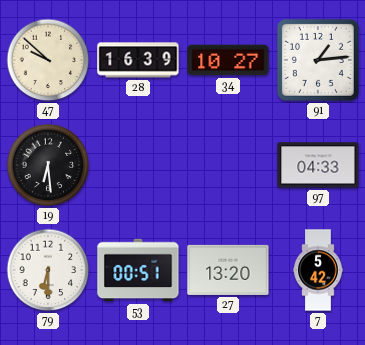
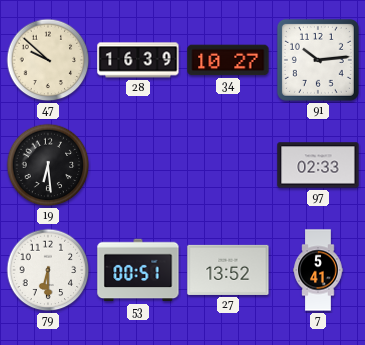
91: 1:14 -> 10:14
97: 04:33 -> 02:33
27: 13:20 -> 13:52
7: 5:42 -> 5:41
